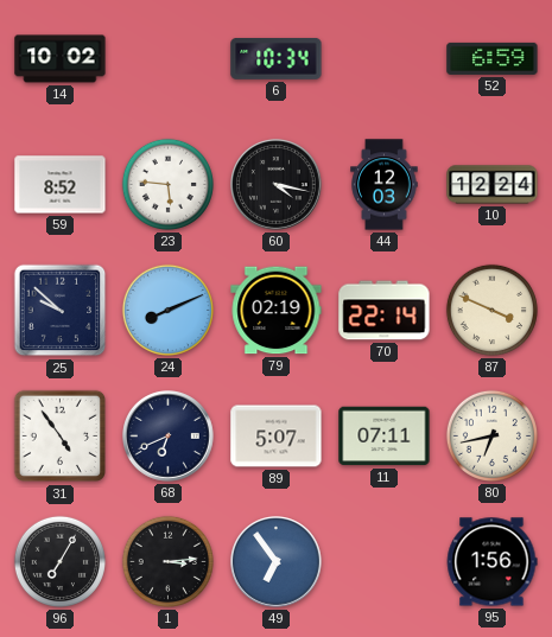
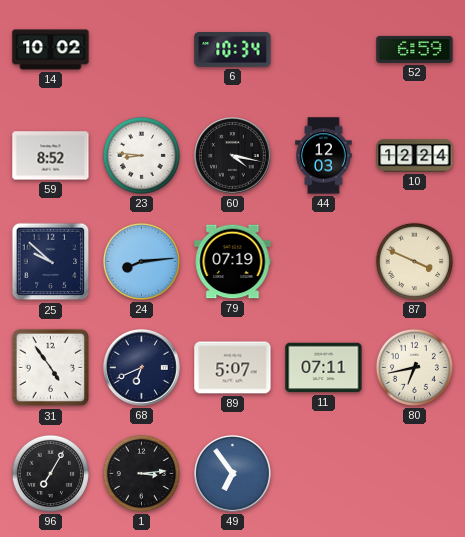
23: 5:46 -> 8:46
24: 8:11 -> 8:14
79: 02:19 -> 07:19
70: 22:14 -> none
95: 1:56 -> none
